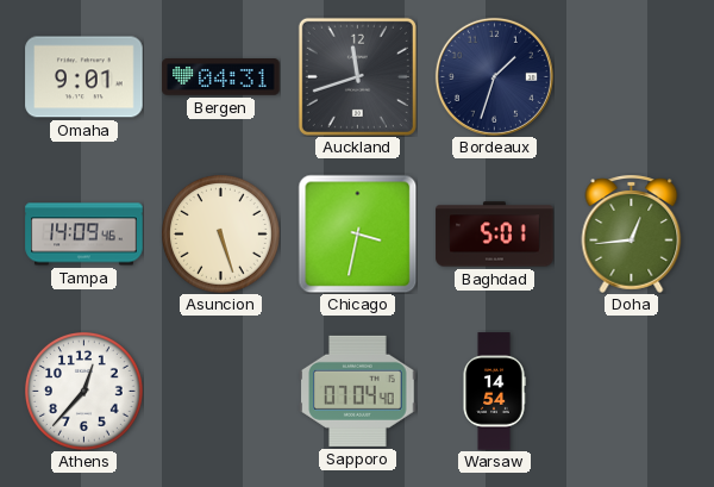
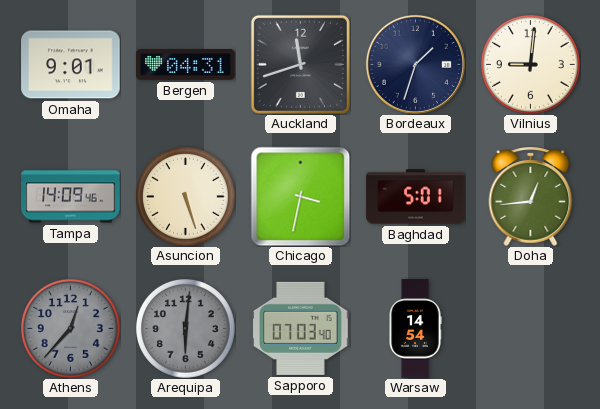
Vilnius: none -> 9:01
Athens dial: white -> grey
Arequipa: none -> 6:01
Sapporo: 07:04 -> 07:03
